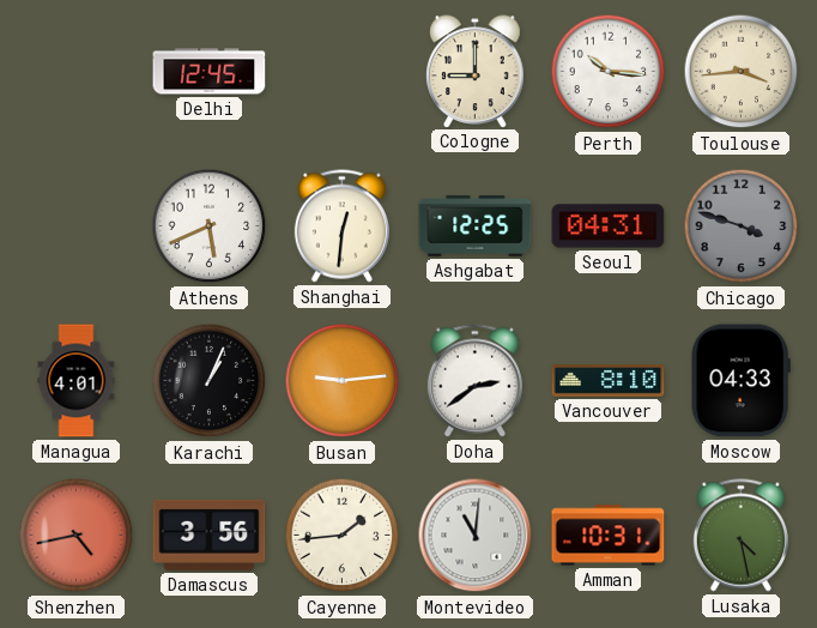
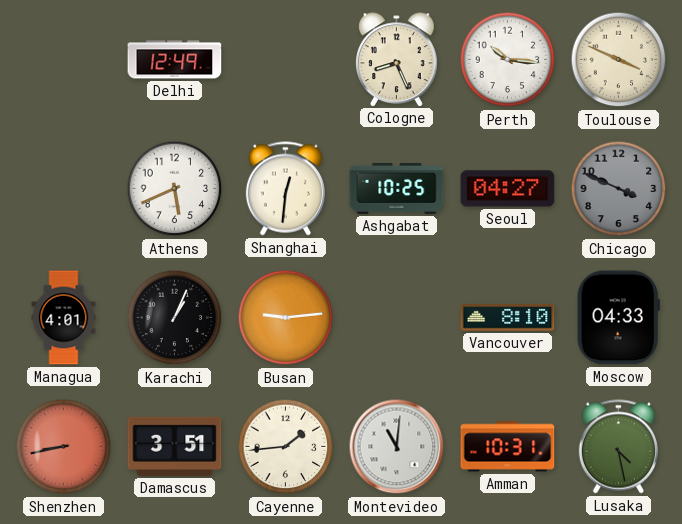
Delhi: 12:45 -> 12:49
Cologne: 9:00 -> 8:26
Toulouse: 3:44 -> 3:49
Ashgabat: 12:25 -> 10:25
Seoul: 04:31 -> 04:27
Chicago: 3:48 -> 3:49
Doha: 2:39 -> none
Shenzhen: 4:43 -> 8:43
Damascus: 3:56 -> 3:51
